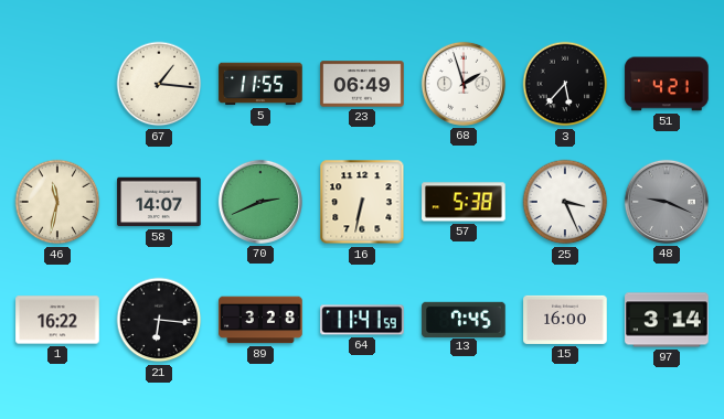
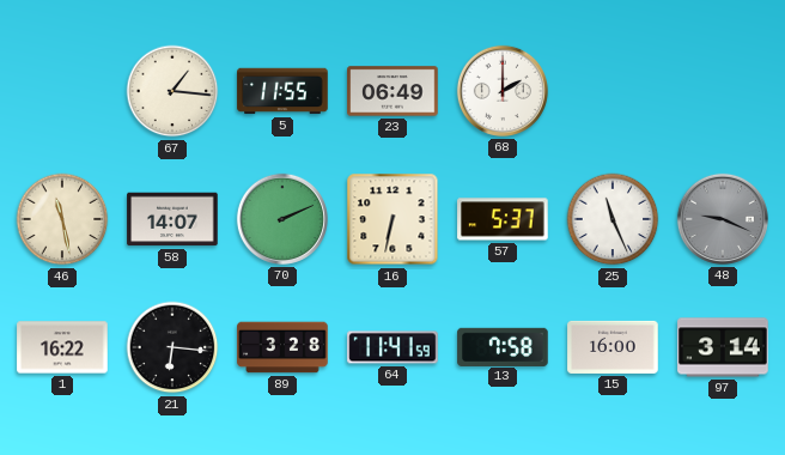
68: 1:57 -> 2:00
3: 5:37 -> none
51: 4:21 -> none
46: 11:32 -> 11:28
70: 2:41 -> 2:11
57: 5:38 -> 5:37
25: 3:26 -> 11:26
13: 7:45 -> 7:58
